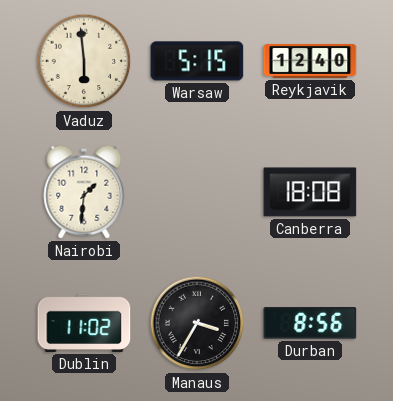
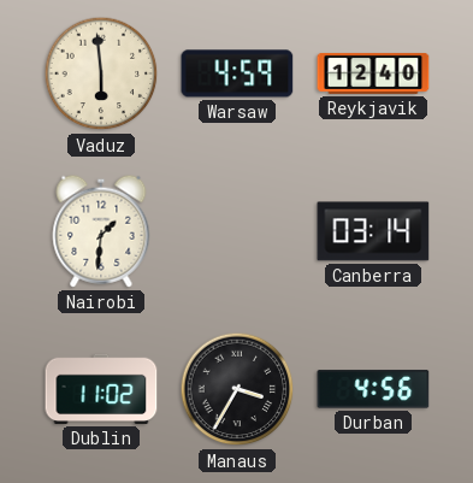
Warsaw: 5:15 -> 4:59
Canberra: 18:08 -> 03:14
Durban: 8:56 -> 4:56
